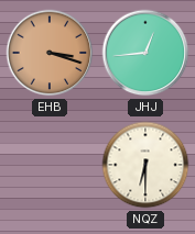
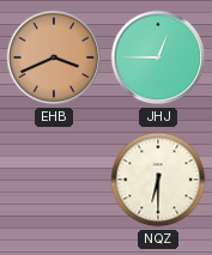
EHB: 3:18 -> 3:41
JHJ: 12:44 -> 12:45
